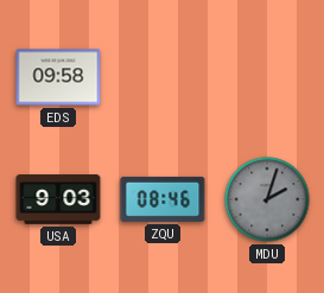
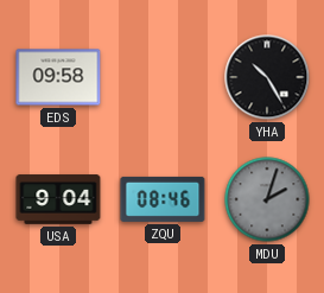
YHA: none -> 10:25
USA: 9:03 -> 9:04
